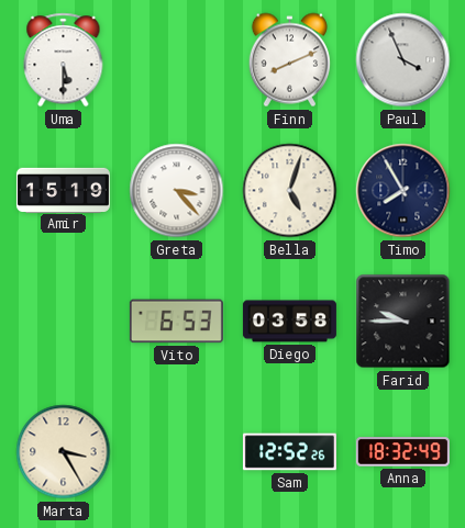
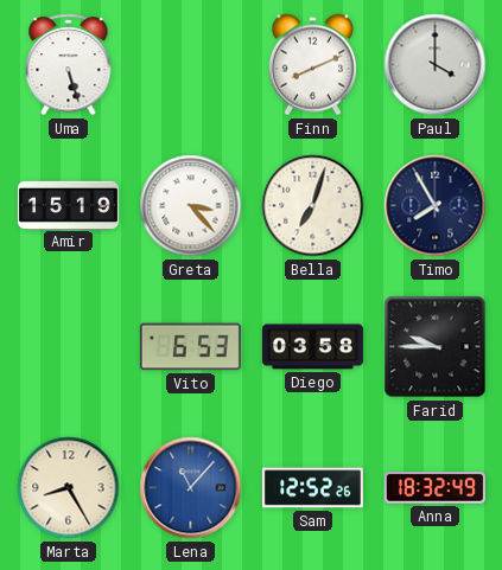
Uma: 5:30 -> 5:27
Paul: 3:56 -> 4:00
Bella: 5:03 -> 7:03
Marta: 3:25 -> 8:25
Lena: none -> 11:07
